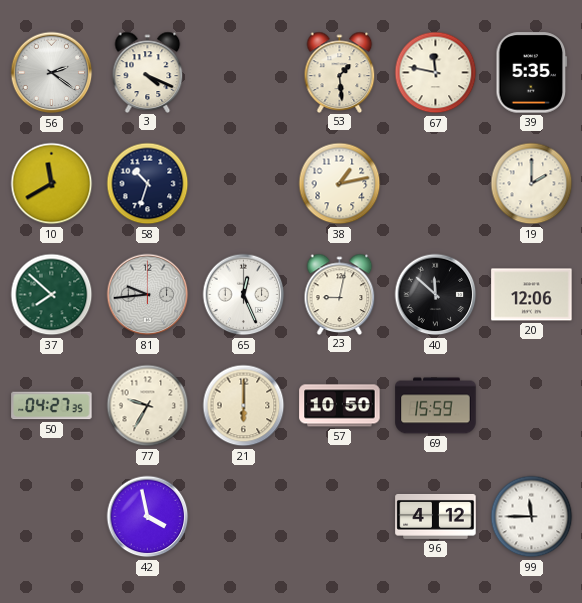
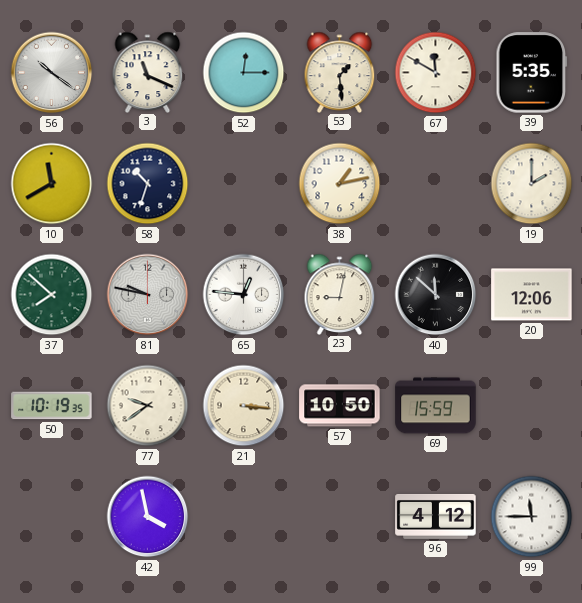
56: 2:21 -> 10:21
3: 4:19 -> 11:19
52: none -> 12:15
67: 11:47 -> 11:50
81: 9:44 -> 9:47
65: 12:26 -> 12:46
50: 04:27 -> 10:19
77: 9:35 -> 9:39
21: 6:00 -> 3:16
